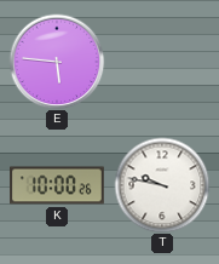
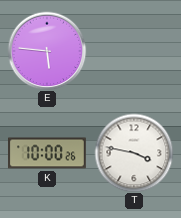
T: 9:47 -> 3:47
